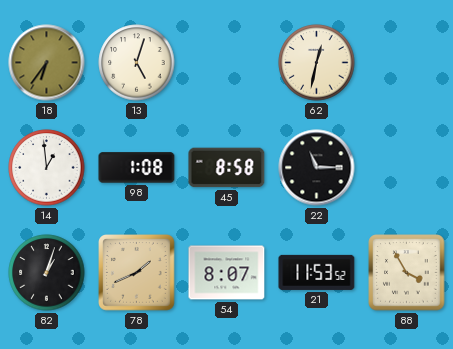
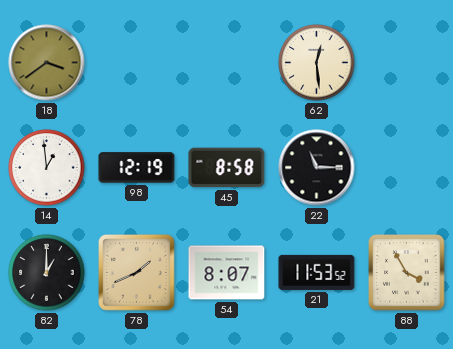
18: 6:36 -> 3:39
13: 5:03 -> none
62: 12:32 -> 12:29
98: 1:08 -> 12:19
82: 1:03 -> 1:00
